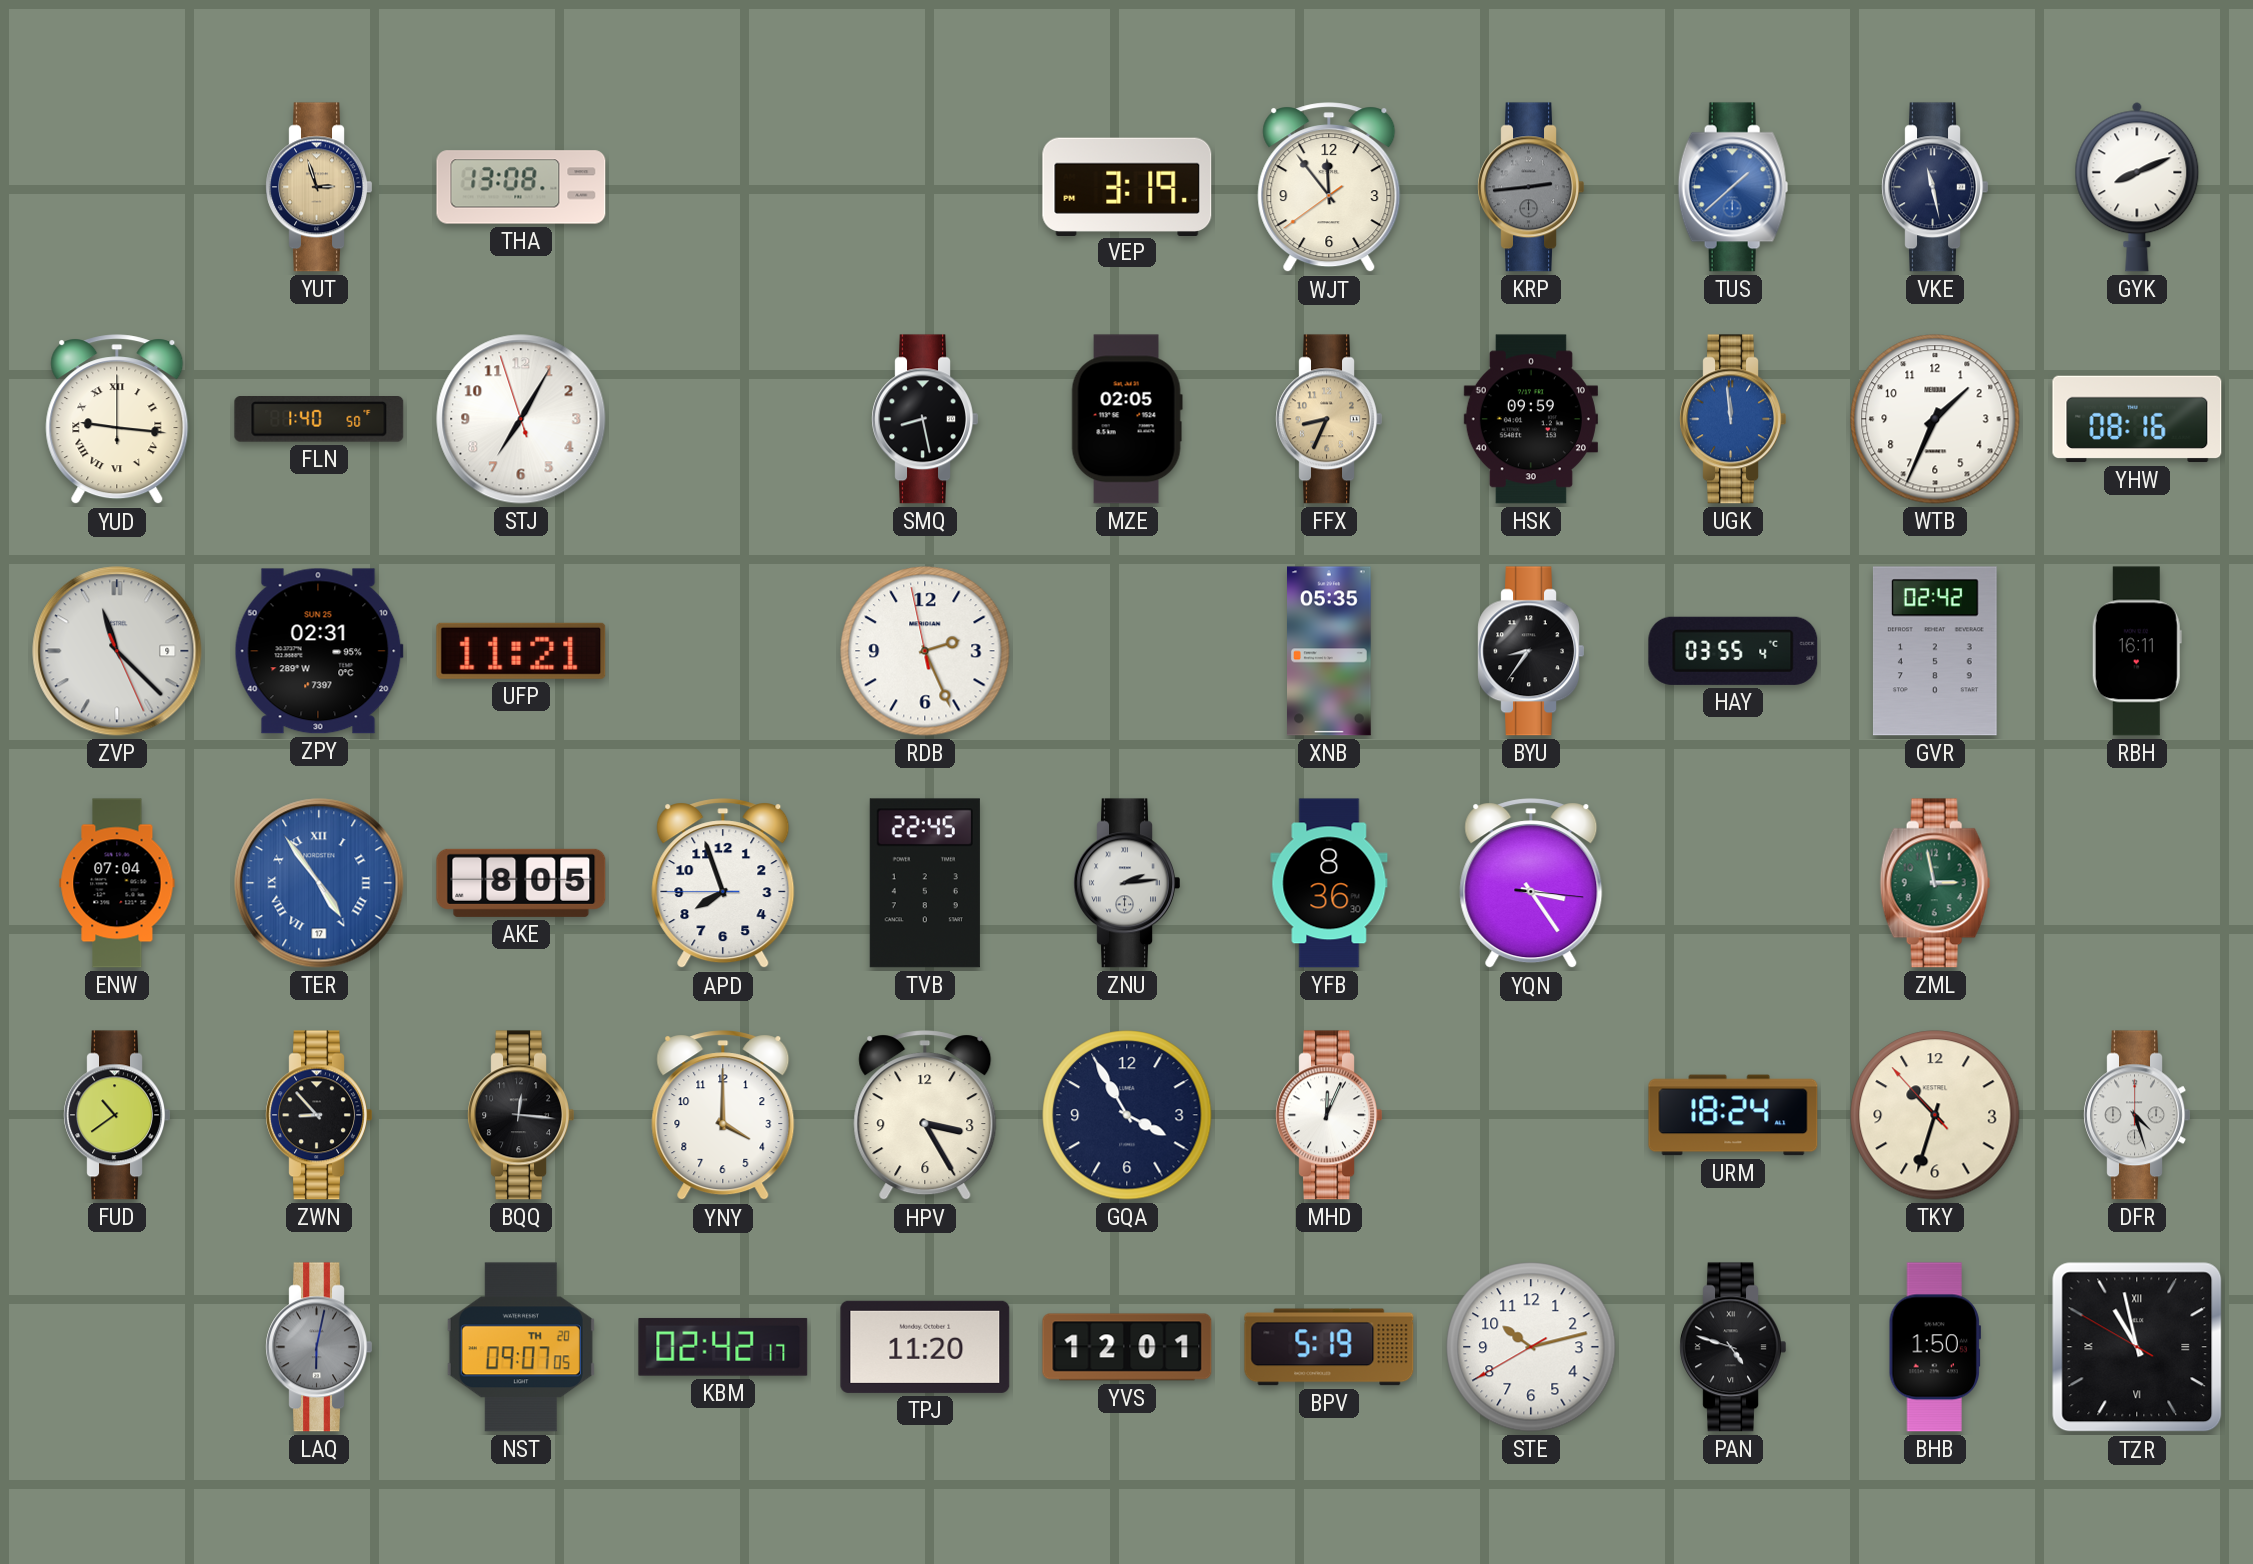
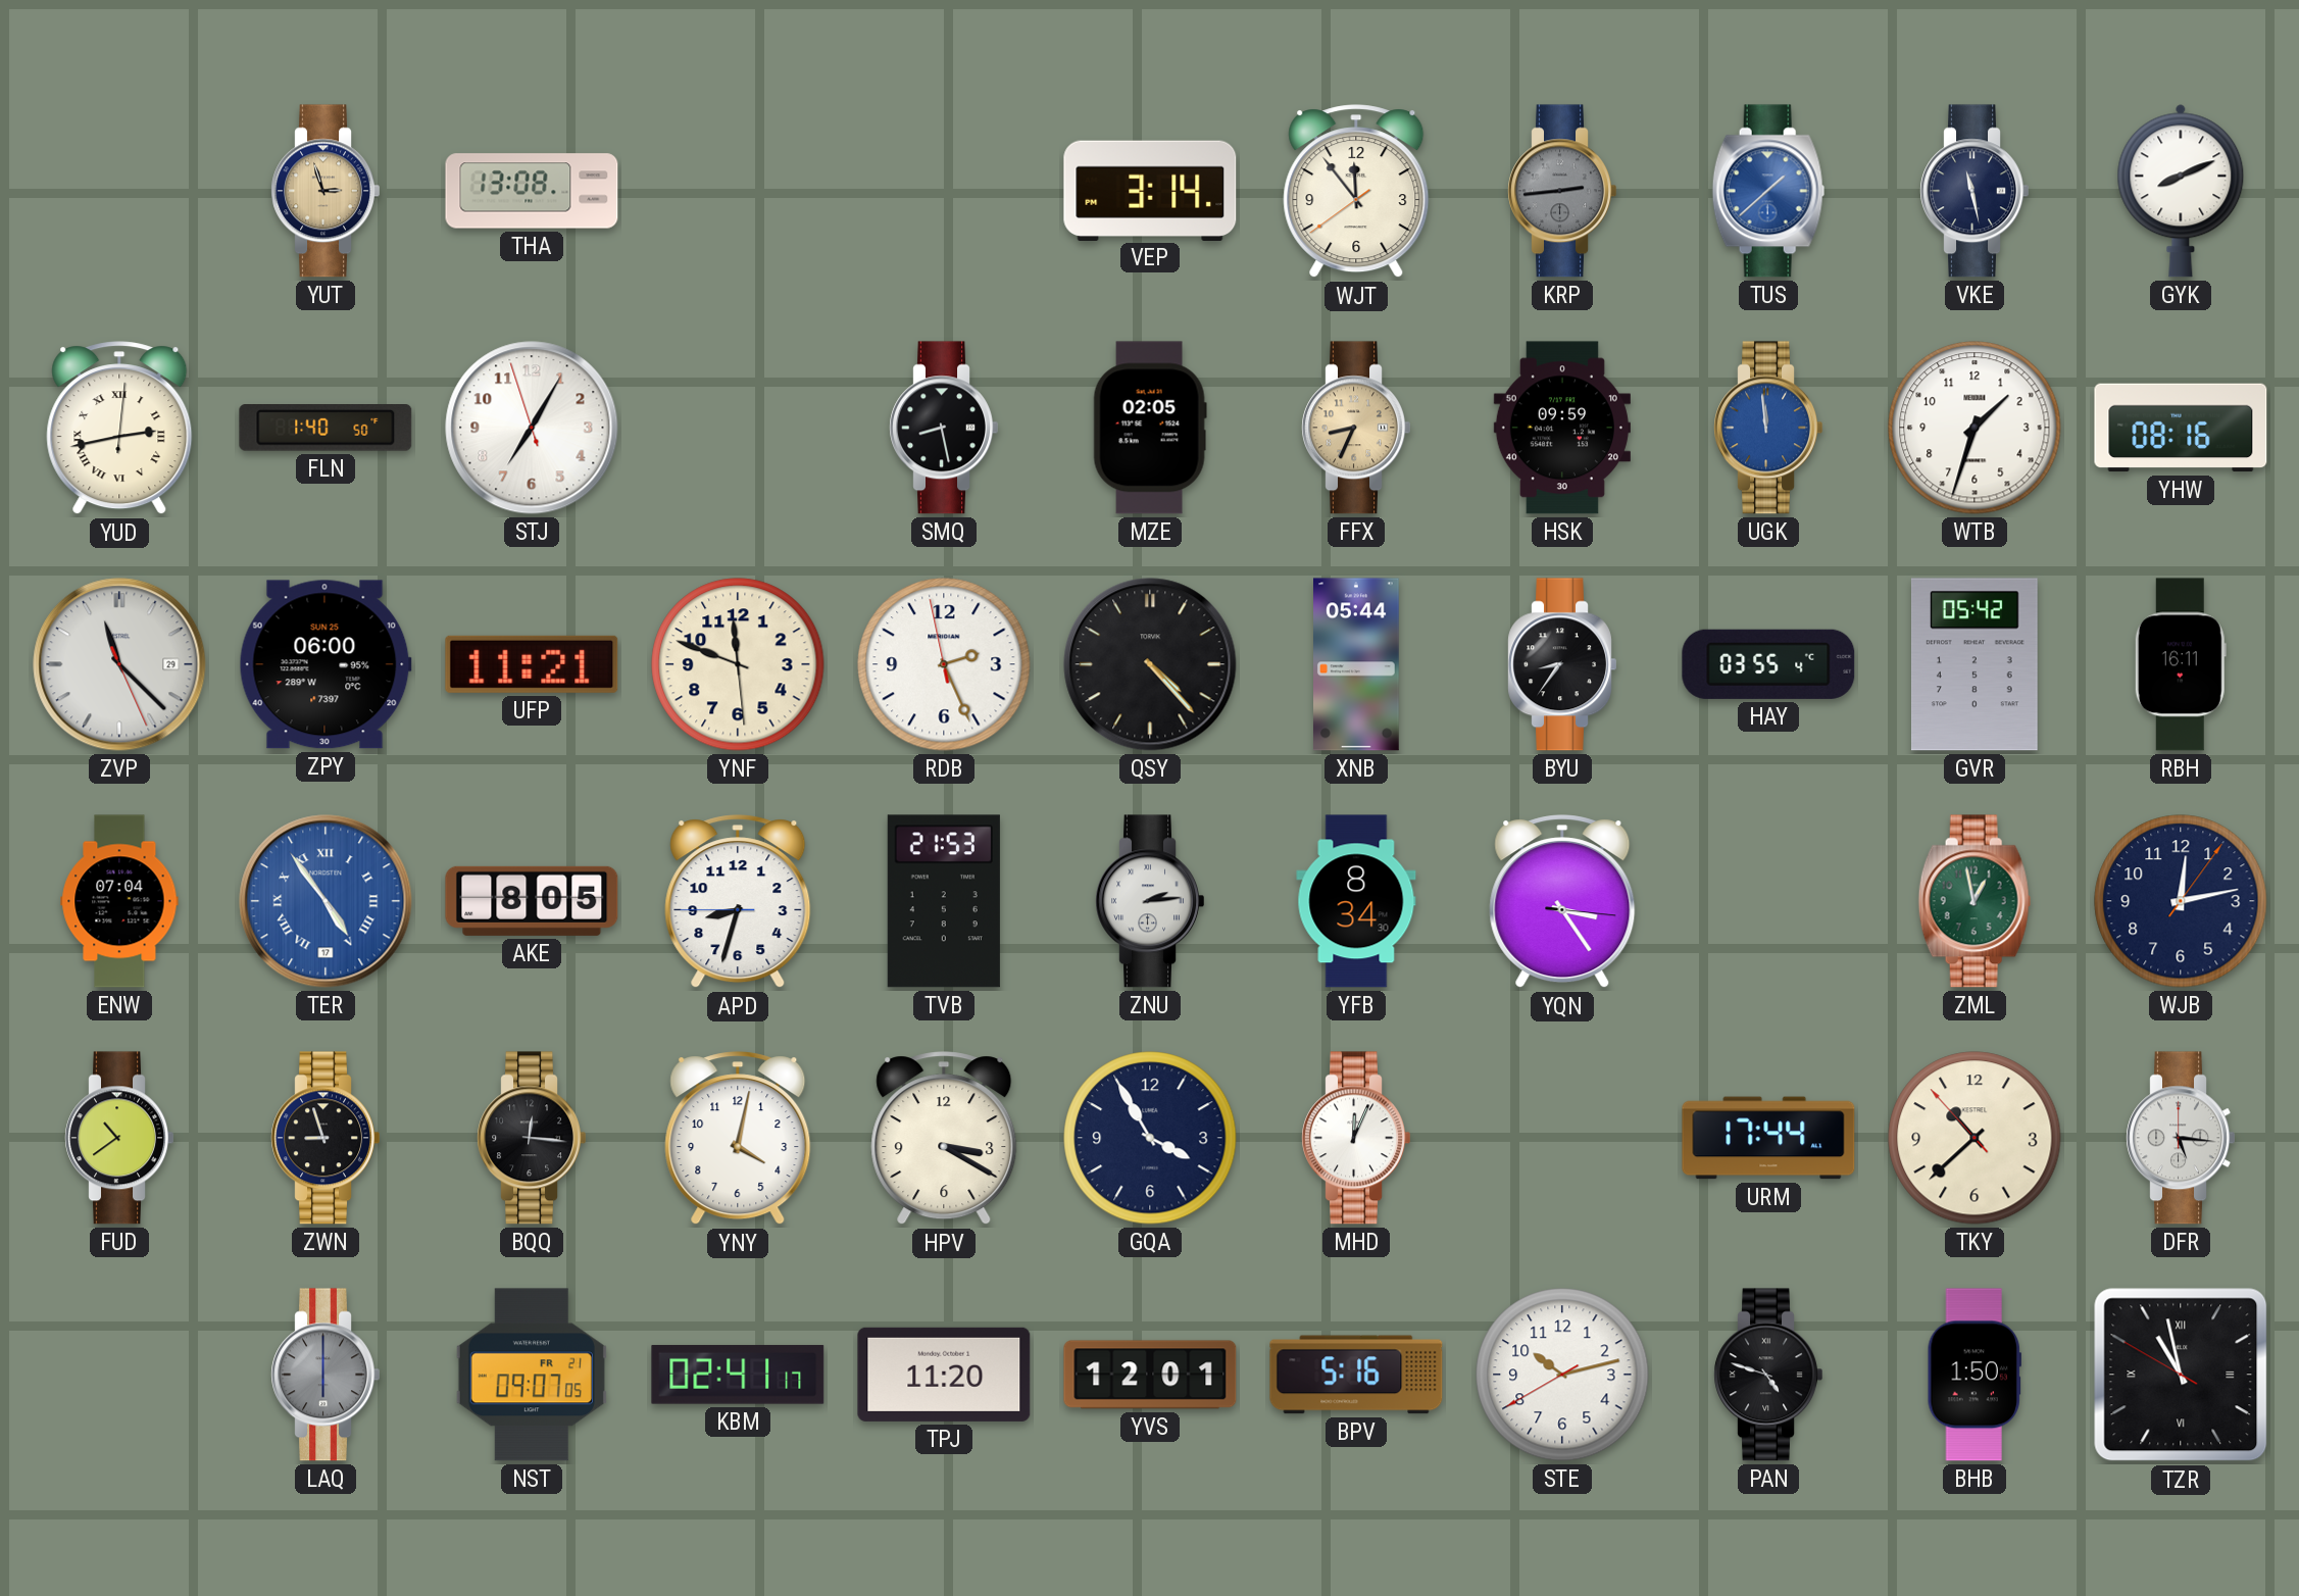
VEP: 3:19 -> 3:14
YUD: 9:16 -> 2:43
WTB: 1:34 -> 1:33
ZVP date: 9 -> 29
ZPY: 02:31 -> 06:00
YNF: none -> 11:48
QSY: none -> 4:23
XNB: 05:35 -> 05:44
GVR: 02:42 -> 05:42
APD: 7:56 -> 8:32
TVB: 22:45 -> 21:53
YFB: 8:36 -> 8:34
ZML: 2:58 -> 12:58
WJB: none -> 12:13
ZWN: 8:53 -> 8:57
YNY: 4:00 -> 4:02
HPV: 3:25 -> 3:20
URM: 18:24 -> 17:44
TKY: 10:32 -> 10:37
DFR: 4:27 -> 5:16
LAQ: 6:02 -> 6:00
NST date: TH 20 -> FR 21
KBM: 02:42 -> 02:41
BPV: 5:19 -> 5:16
